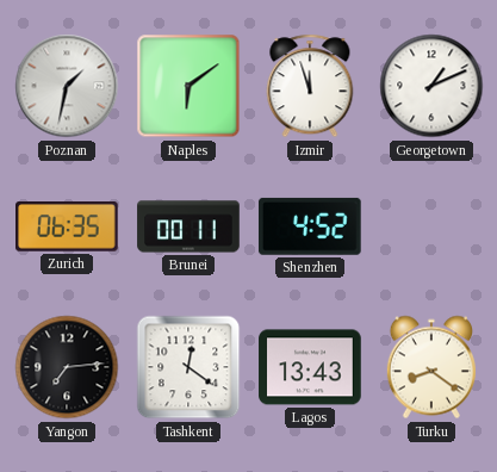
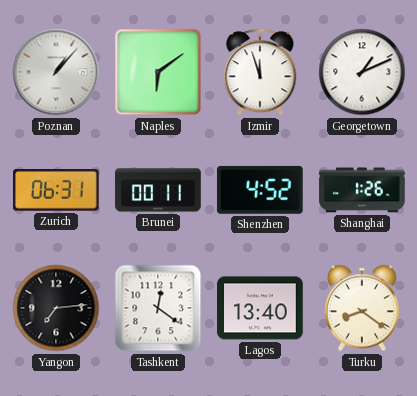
Poznan: 1:32 -> 1:07
Zurich: 06:35 -> 06:31
Shanghai: none -> 1:26
Lagos: 13:43 -> 13:40
